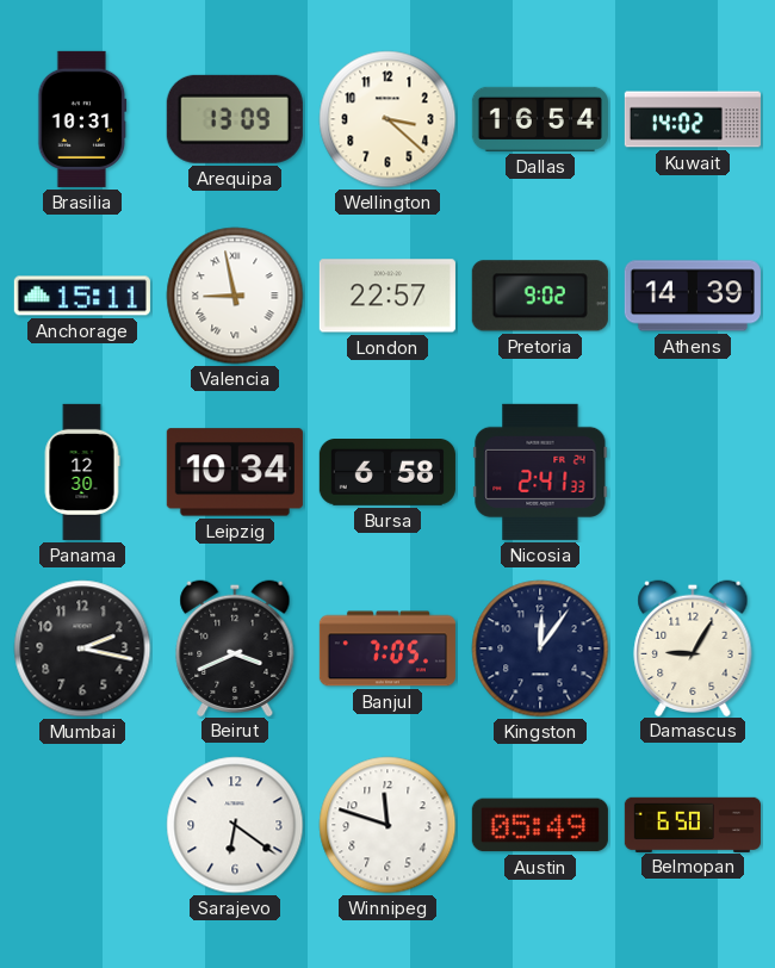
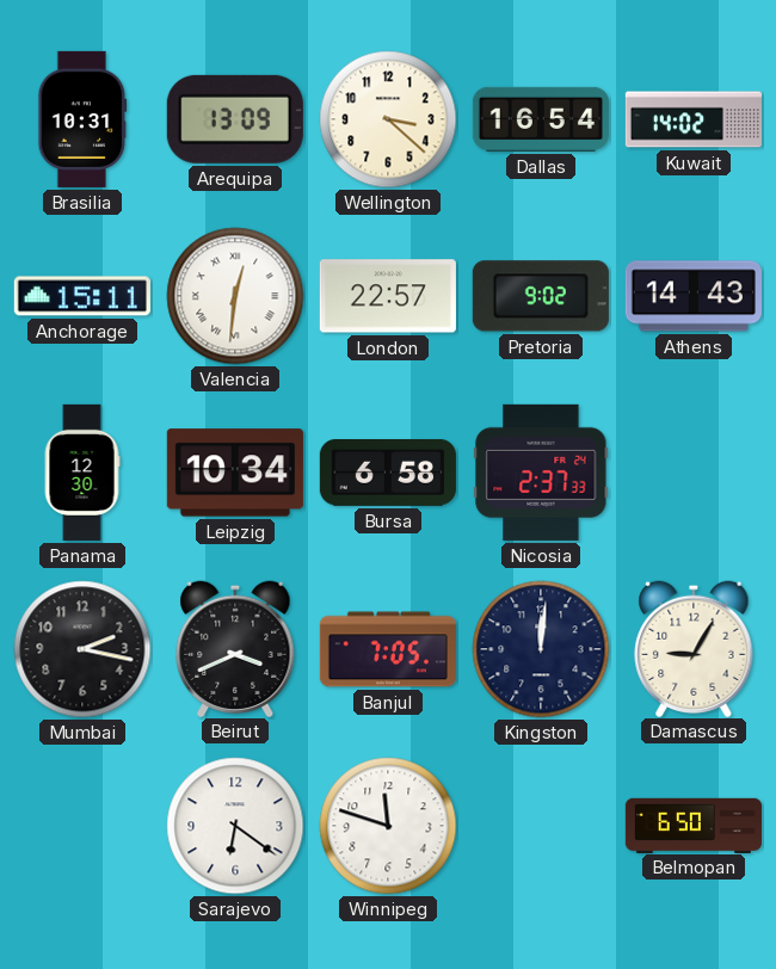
Valencia: 8:58 -> 12:31
Athens: 14:39 -> 14:43
Nicosia: 2:41 -> 2:37
Kingston: 12:06 -> 12:01
Austin: 05:49 -> none
